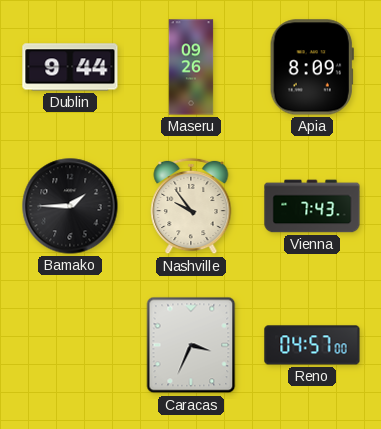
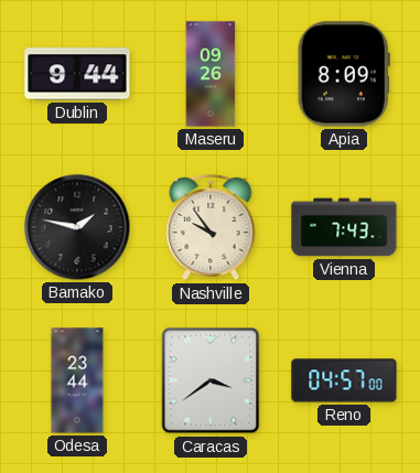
Bamako: 1:45 -> 1:47
Odesa: none -> 23:44
Caracas: 3:34 -> 3:39
